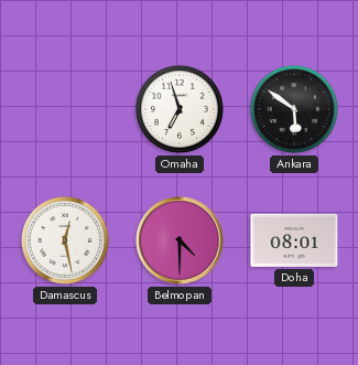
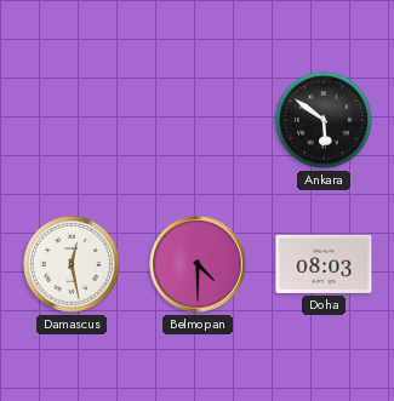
Omaha: 6:57 -> none
Doha: 08:01 -> 08:03
